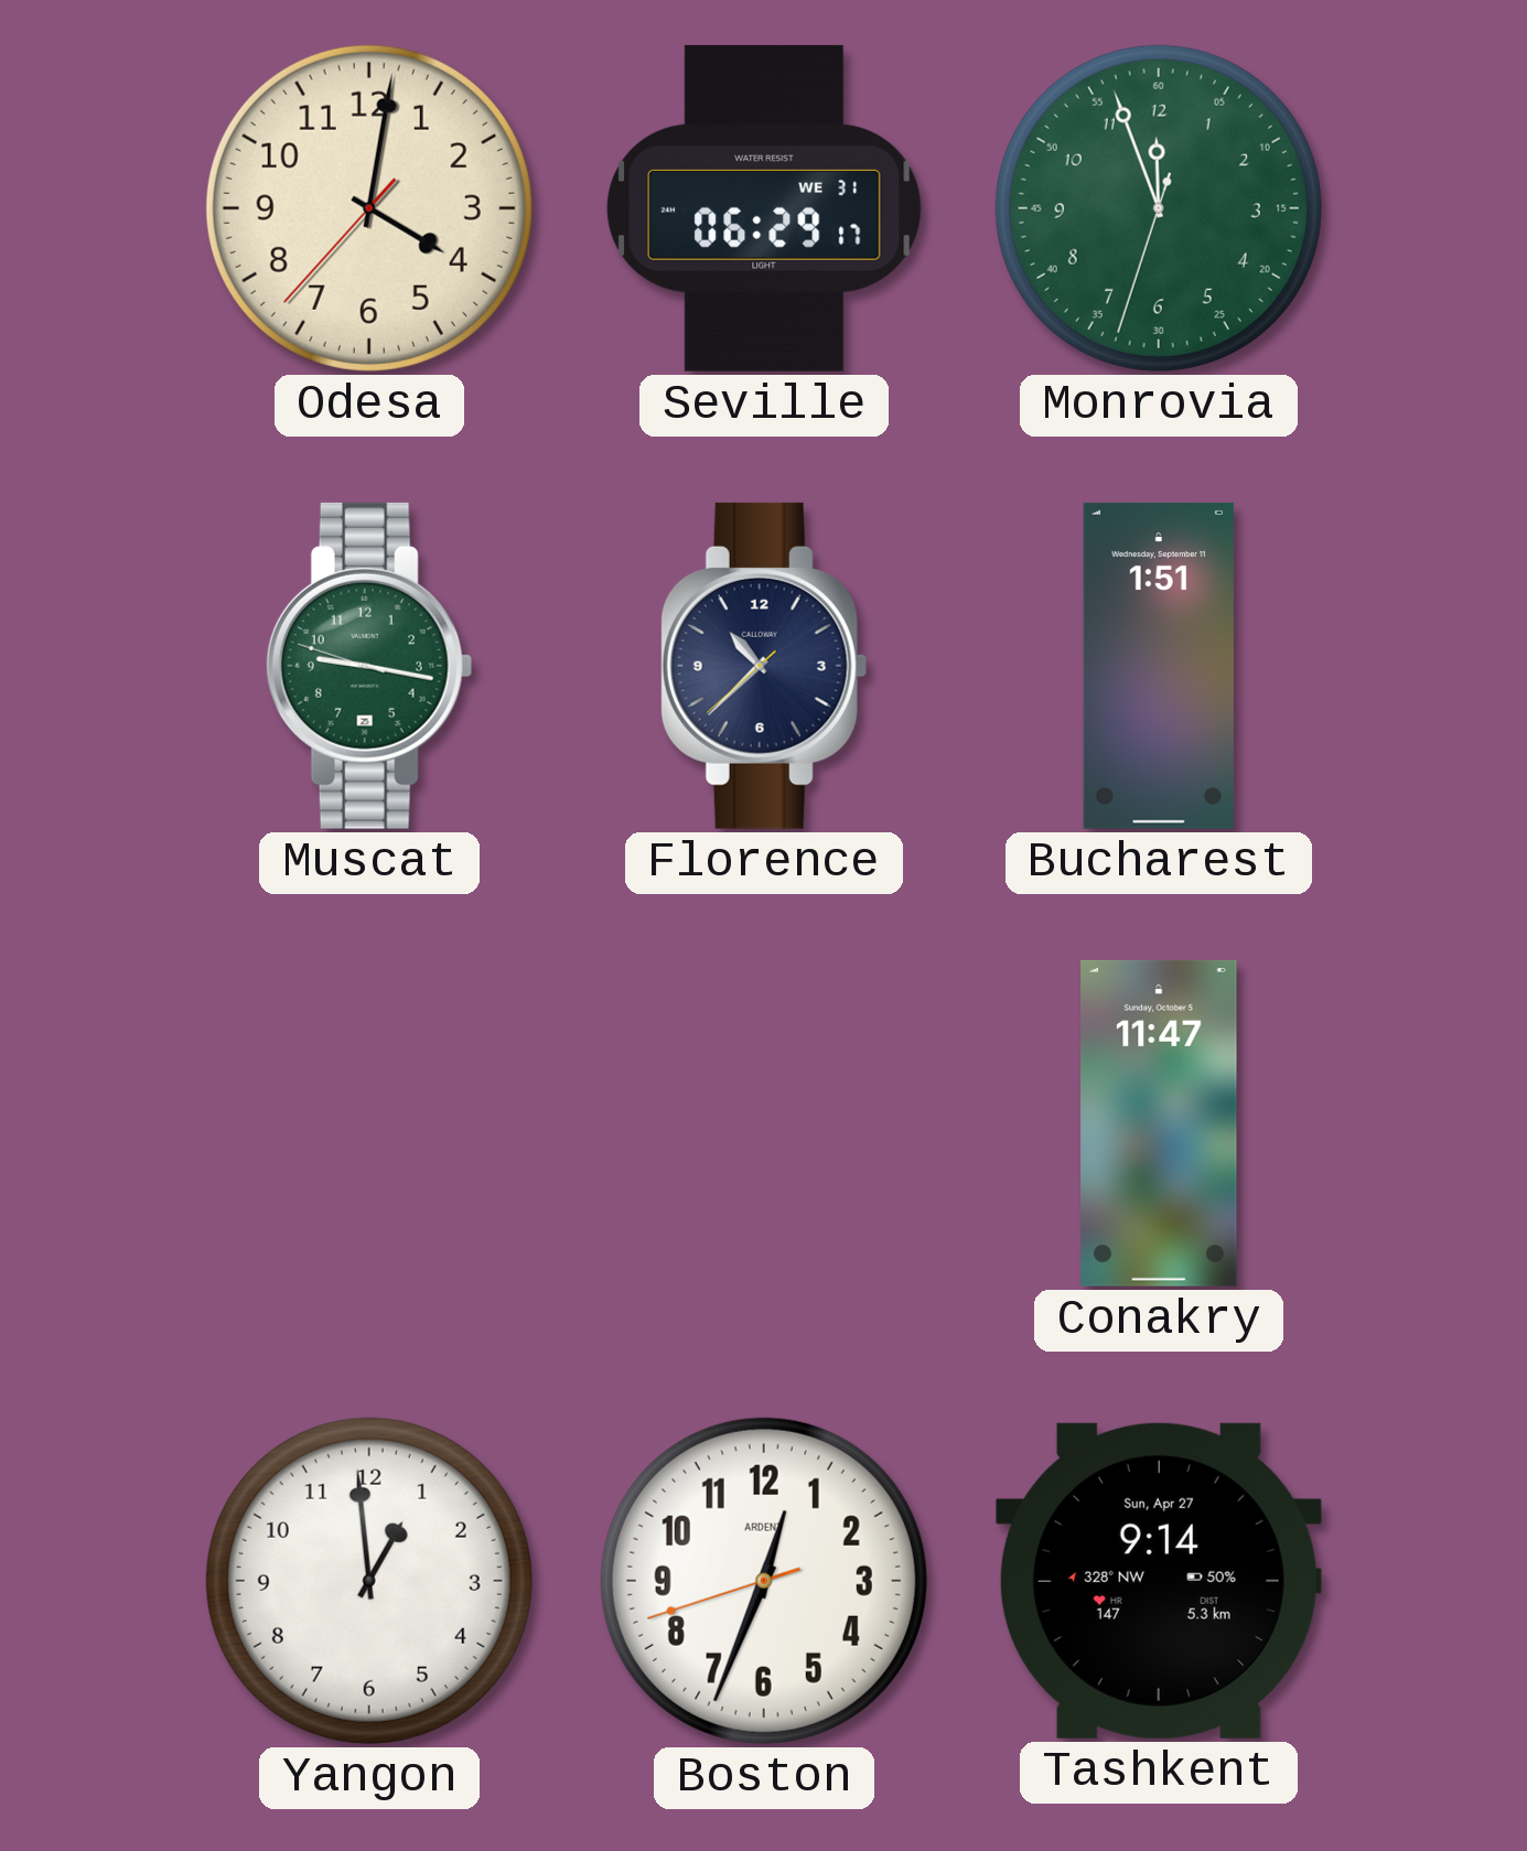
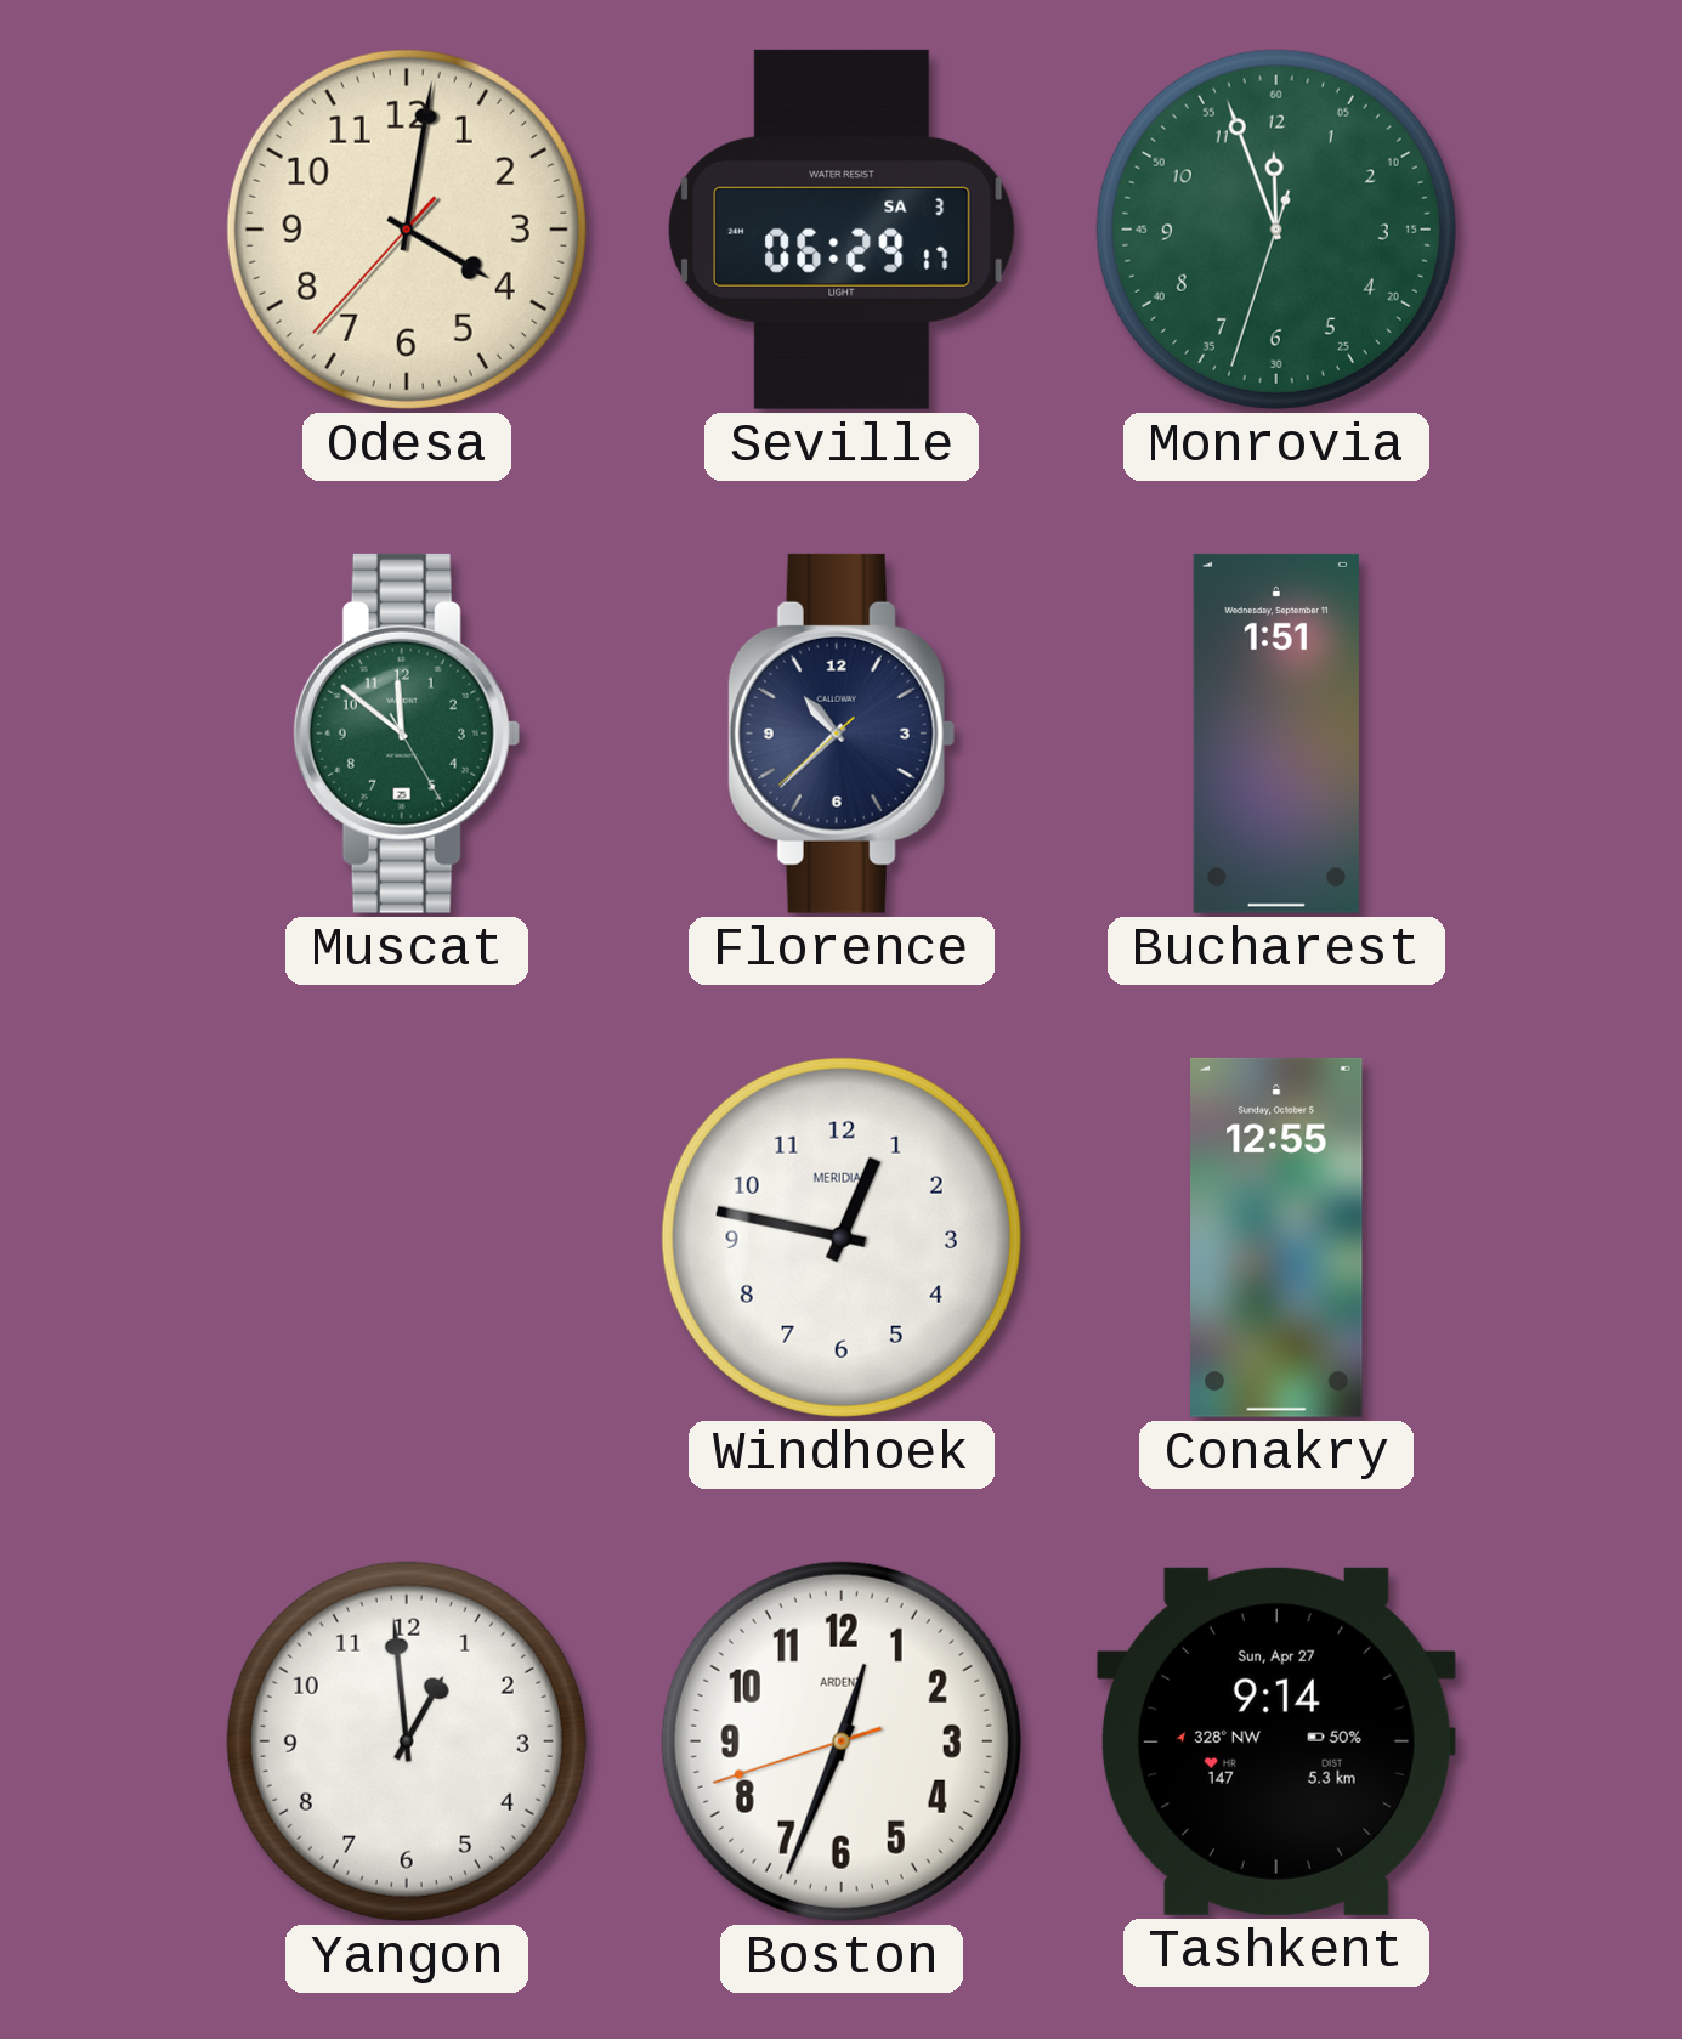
Seville date: WE 31 -> SA 3
Muscat: 9:16 -> 11:51
Windhoek: none -> 12:47
Conakry: 11:47 -> 12:55
